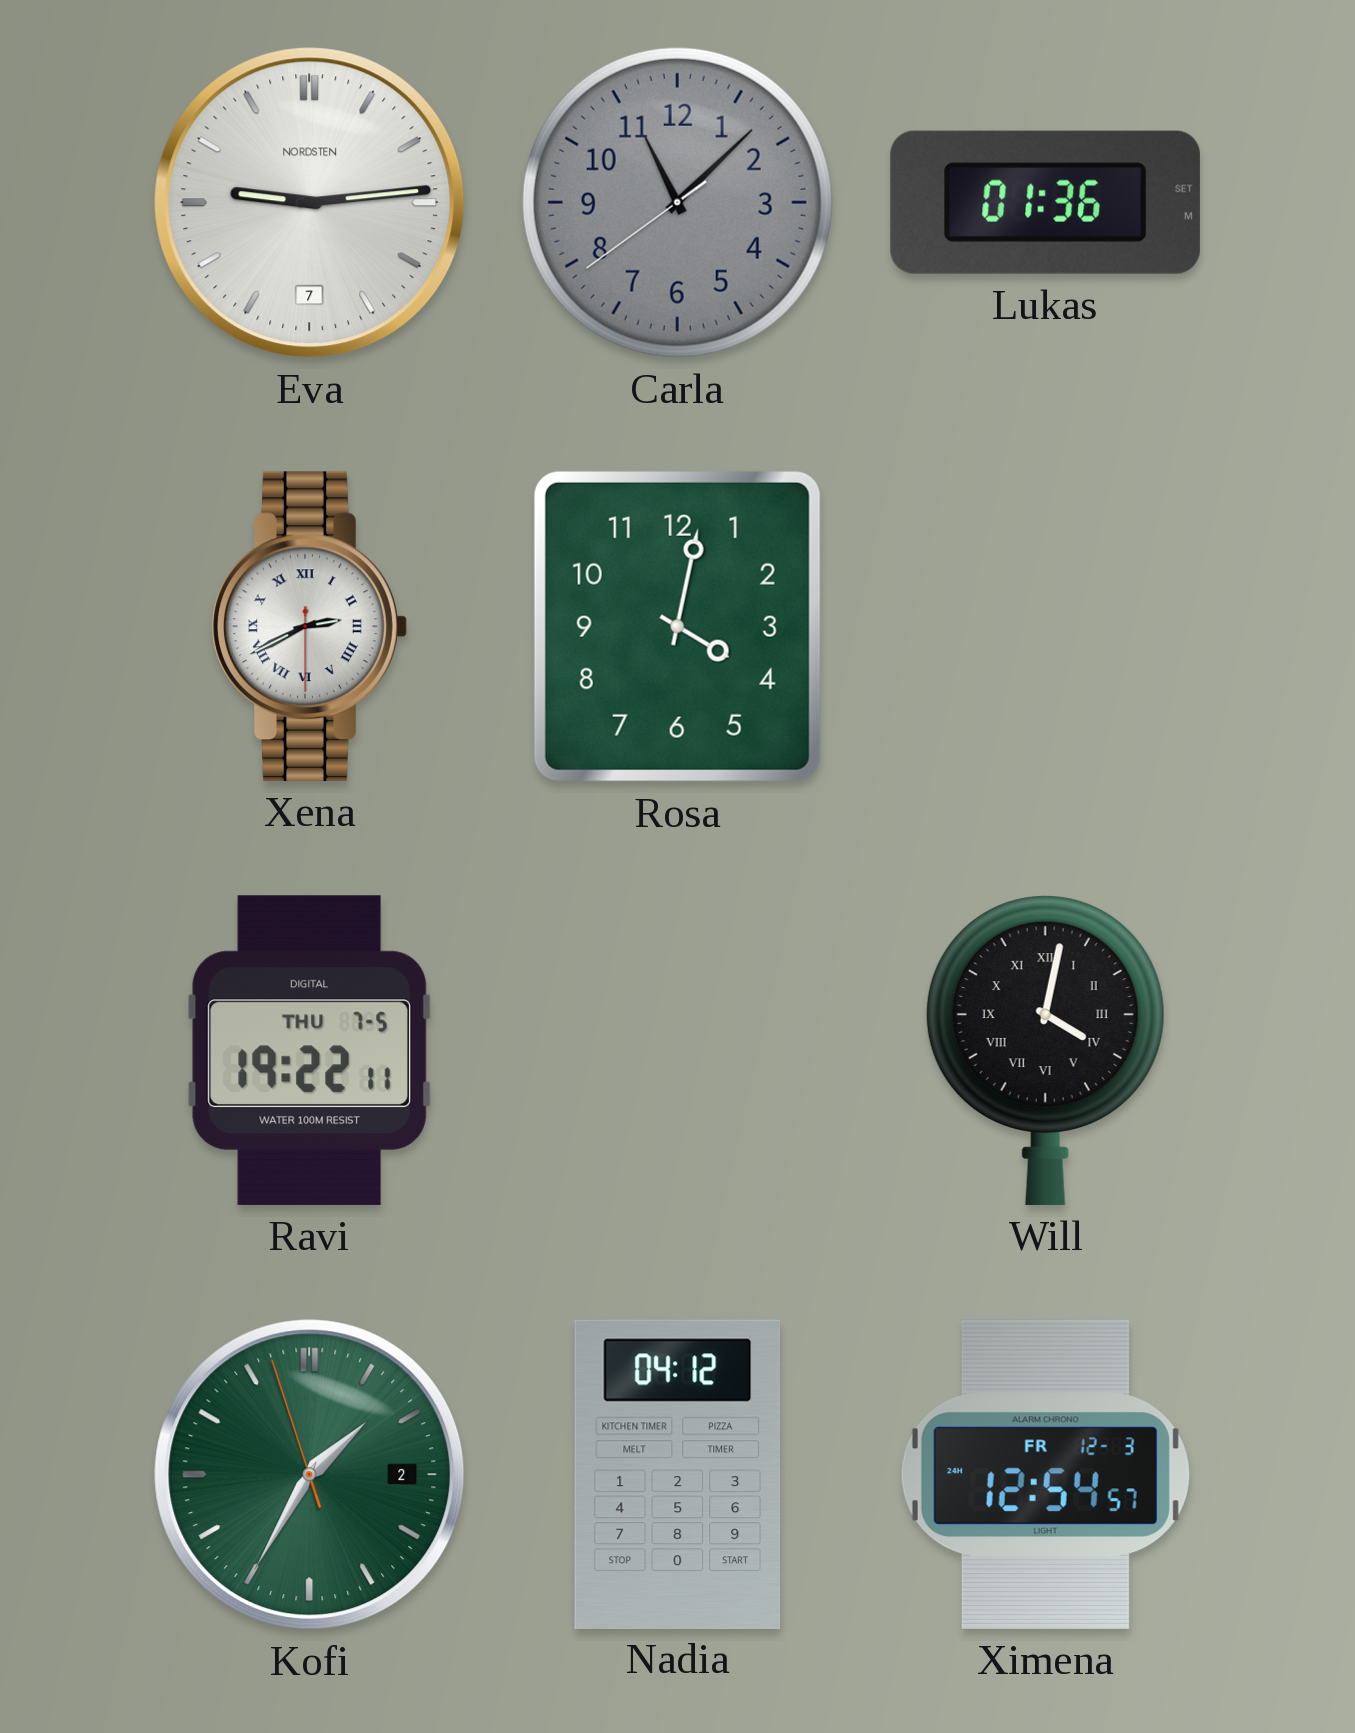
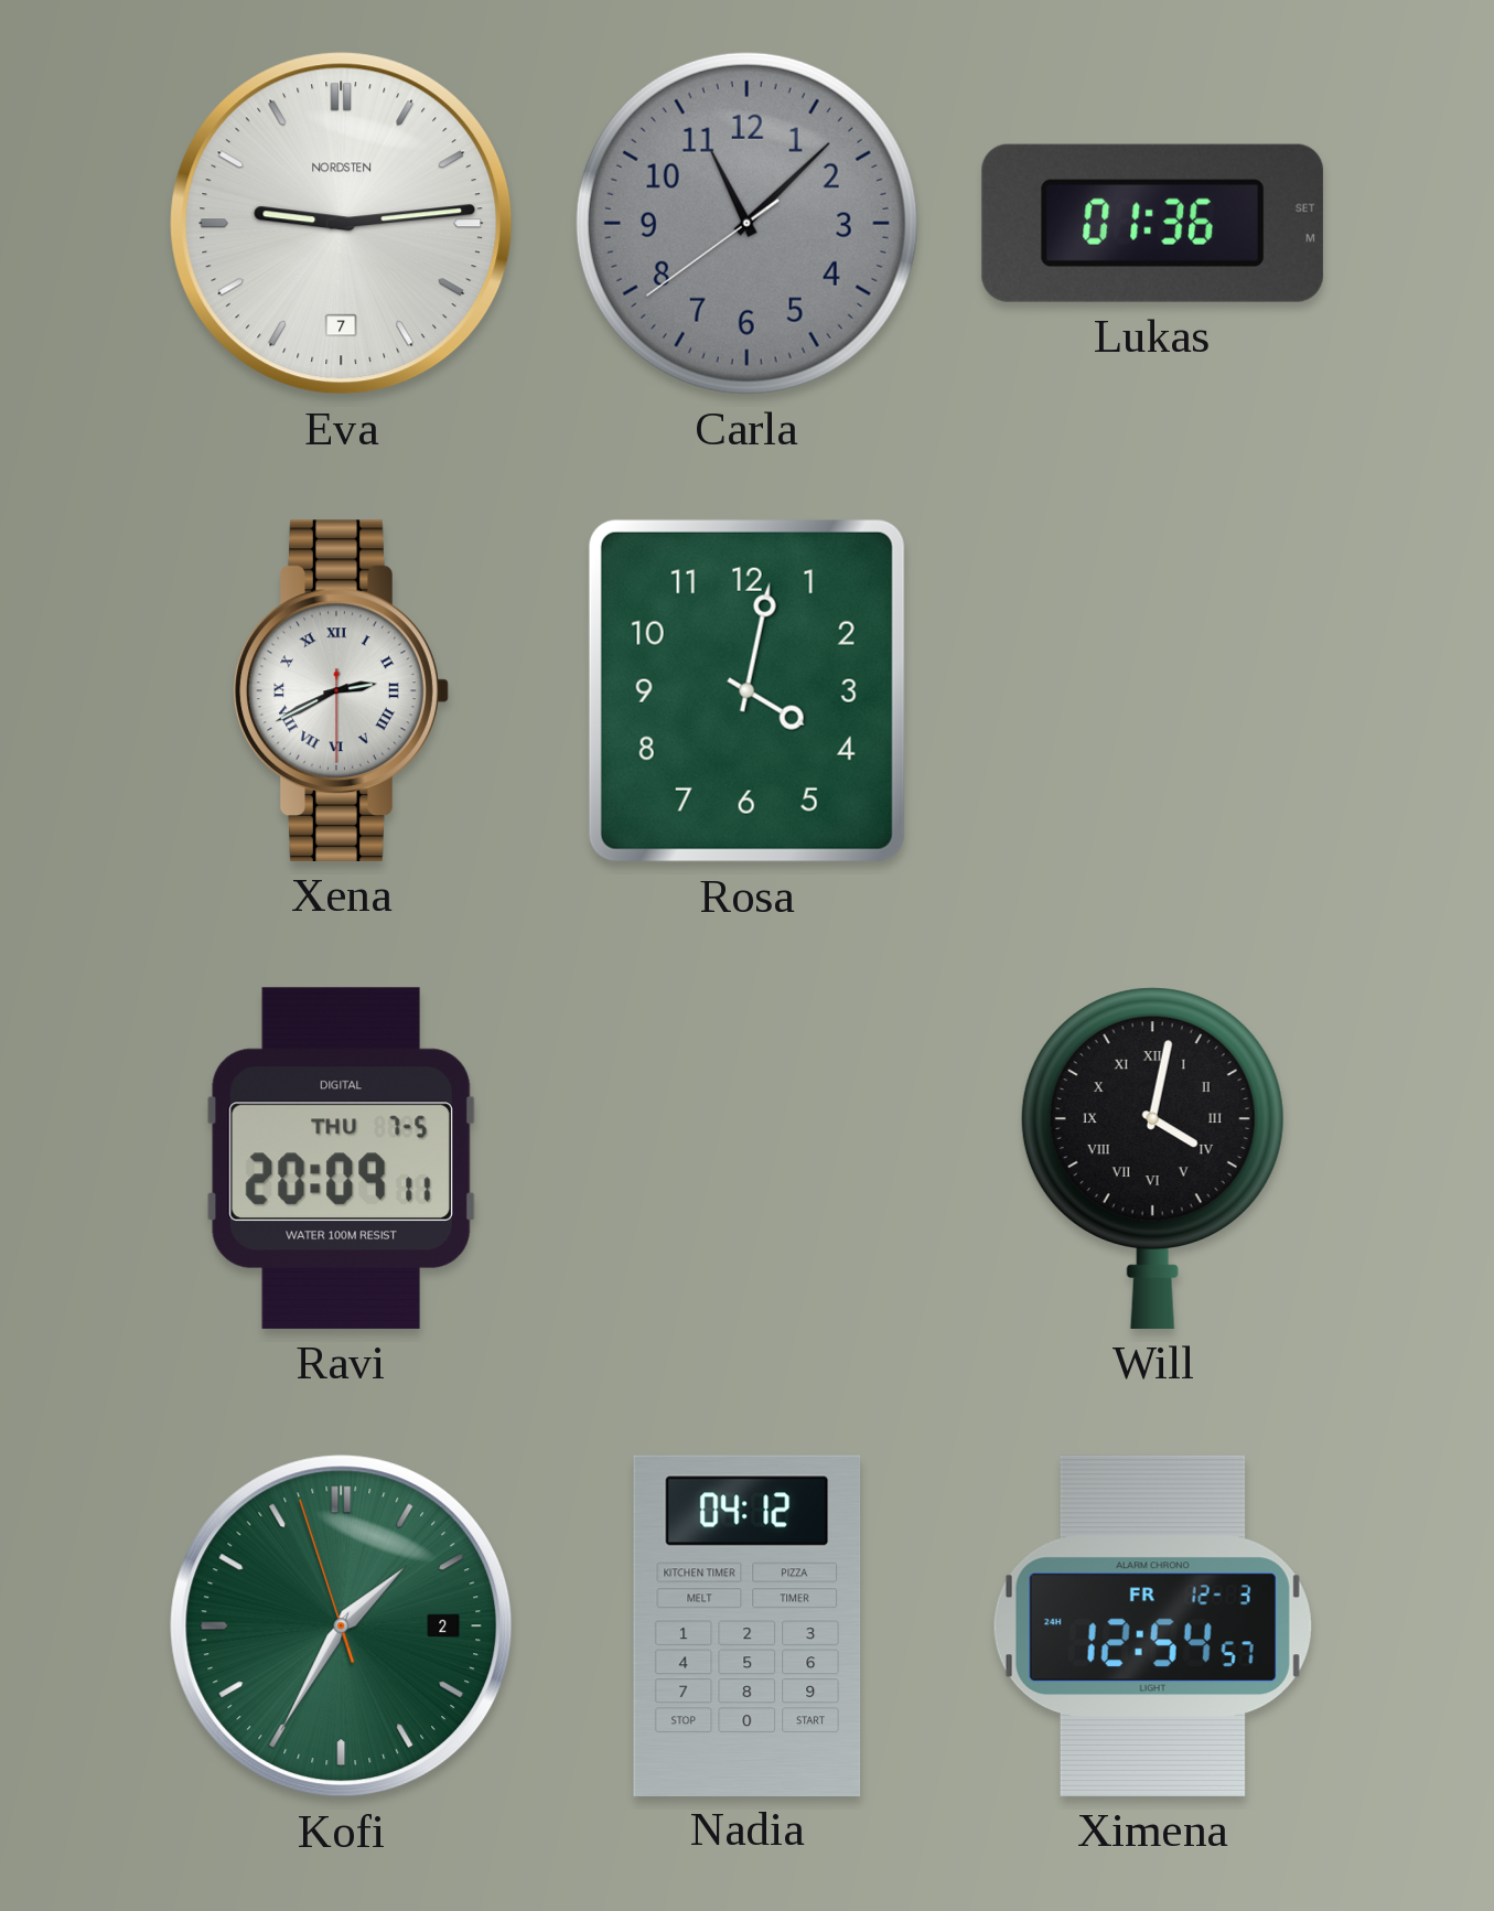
Ravi: 19:22 -> 20:09
